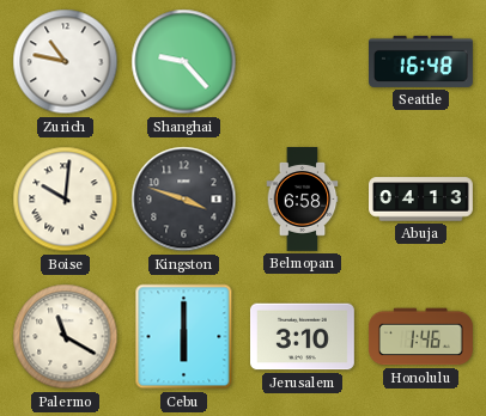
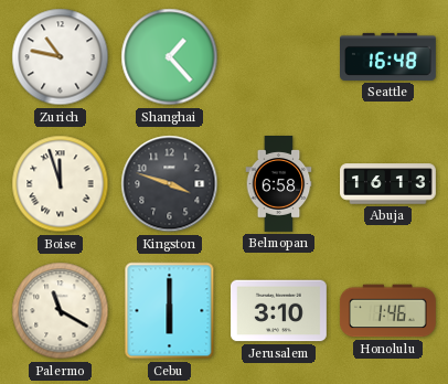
Shanghai: 9:23 -> 1:23
Boise: 10:01 -> 11:57
Abuja: 04:13 -> 16:13
